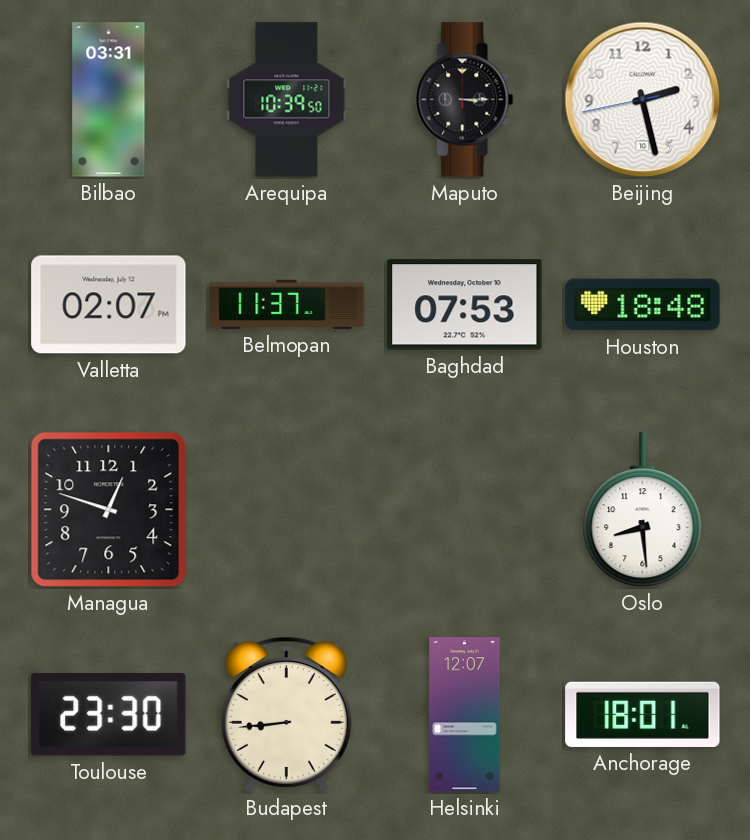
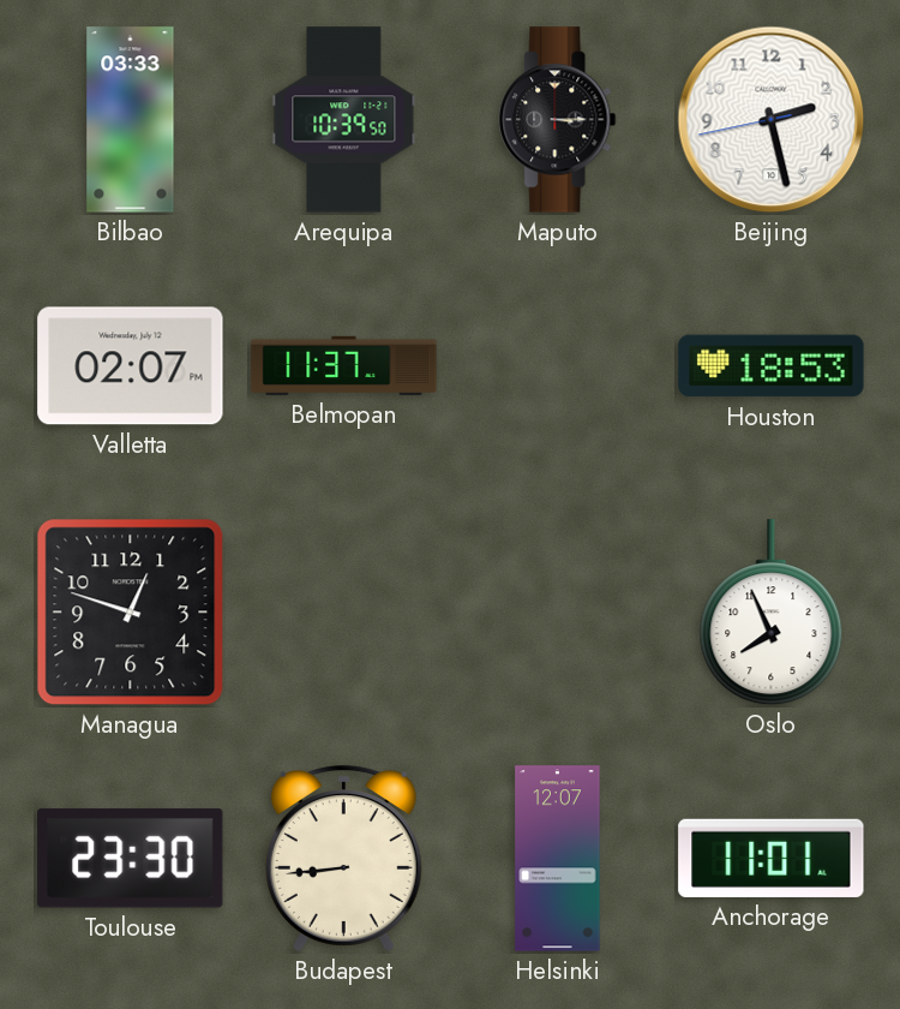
Bilbao: 03:31 -> 03:33
Baghdad: 07:53 -> none
Houston: 18:48 -> 18:53
Oslo: 8:29 -> 7:56
Anchorage: 18:01 -> 11:01
